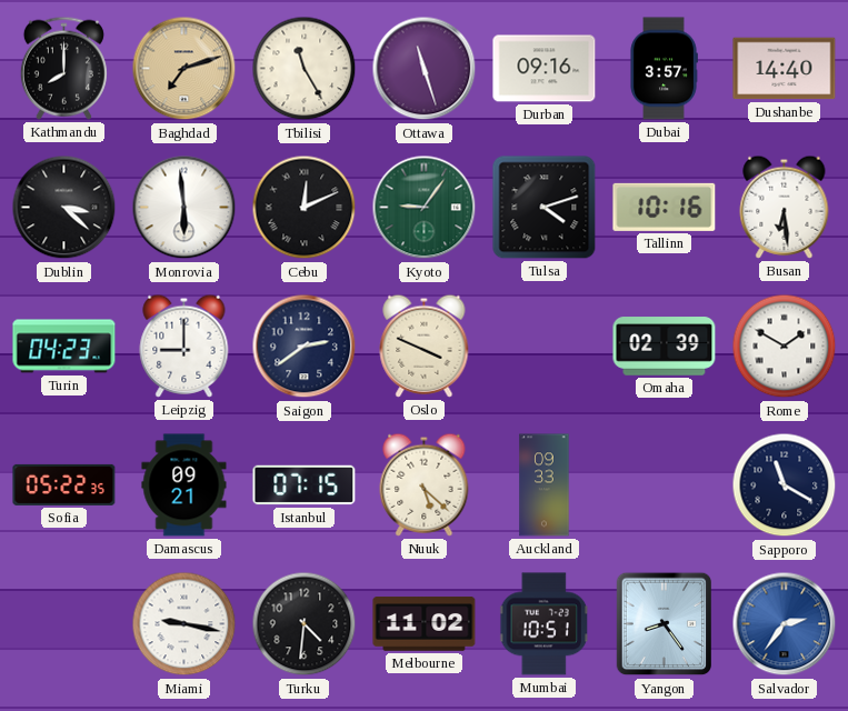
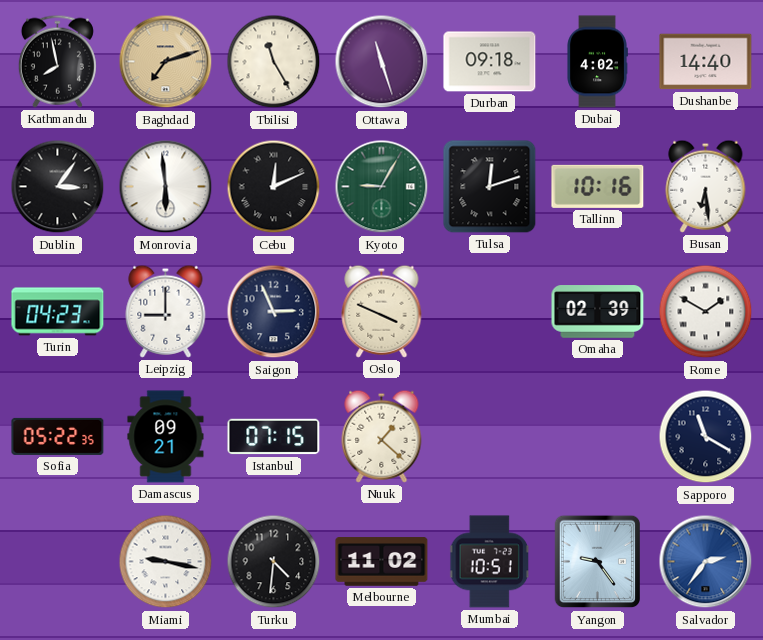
Kathmandu: 8:00 -> 7:58
Durban: 09:16 -> 09:18
Dubai: 3:57 -> 4:02
Dublin: 3:22 -> 3:06
Kyoto: 9:06 -> 9:05
Tulsa: 4:12 -> 12:12
Saigon: 2:39 -> 2:56
Nuuk: 5:22 -> 1:22
Auckland: 09:33 -> none
Yangon: 8:24 -> 9:24
